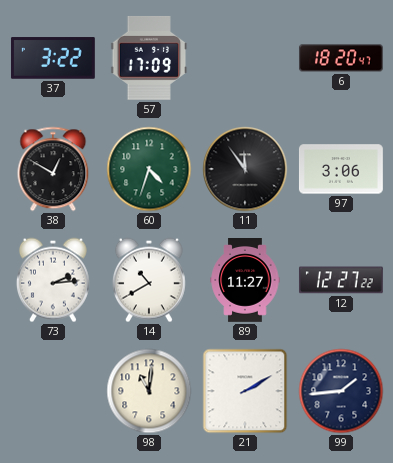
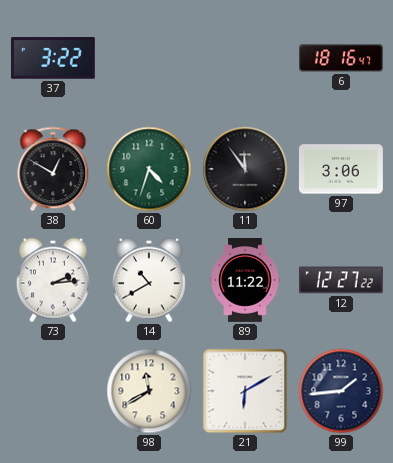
57: 17:09 -> none
6: 18:20 -> 18:16
89: 11:27 -> 11:22
98: 11:01 -> 11:40
21: 2:10 -> 6:10
